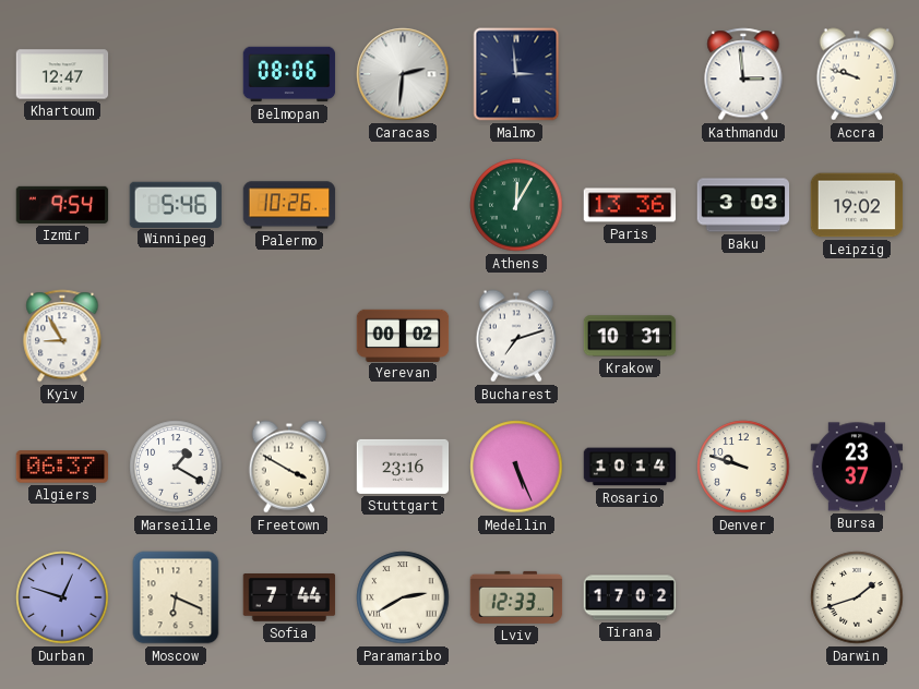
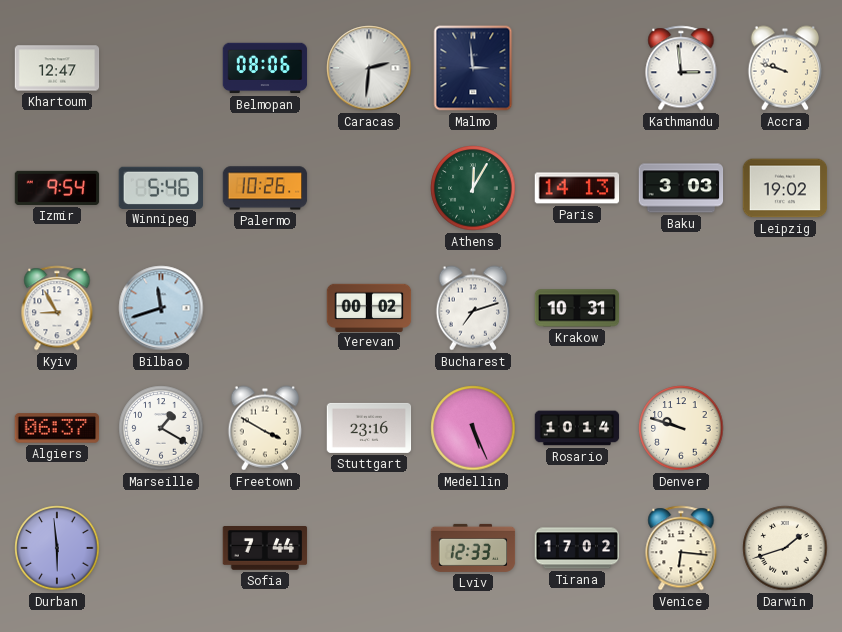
Paris: 13:36 -> 14:13
Bilbao: none -> 11:42
Bursa: 23:37 -> none
Durban: 12:48 -> 5:59
Moscow: 6:19 -> none
Paramaribo: 2:40 -> none
Venice: none -> 6:16
